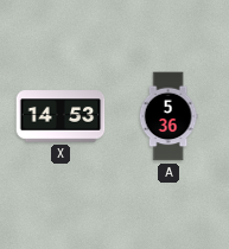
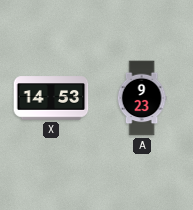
A: 5:36 -> 9:23
